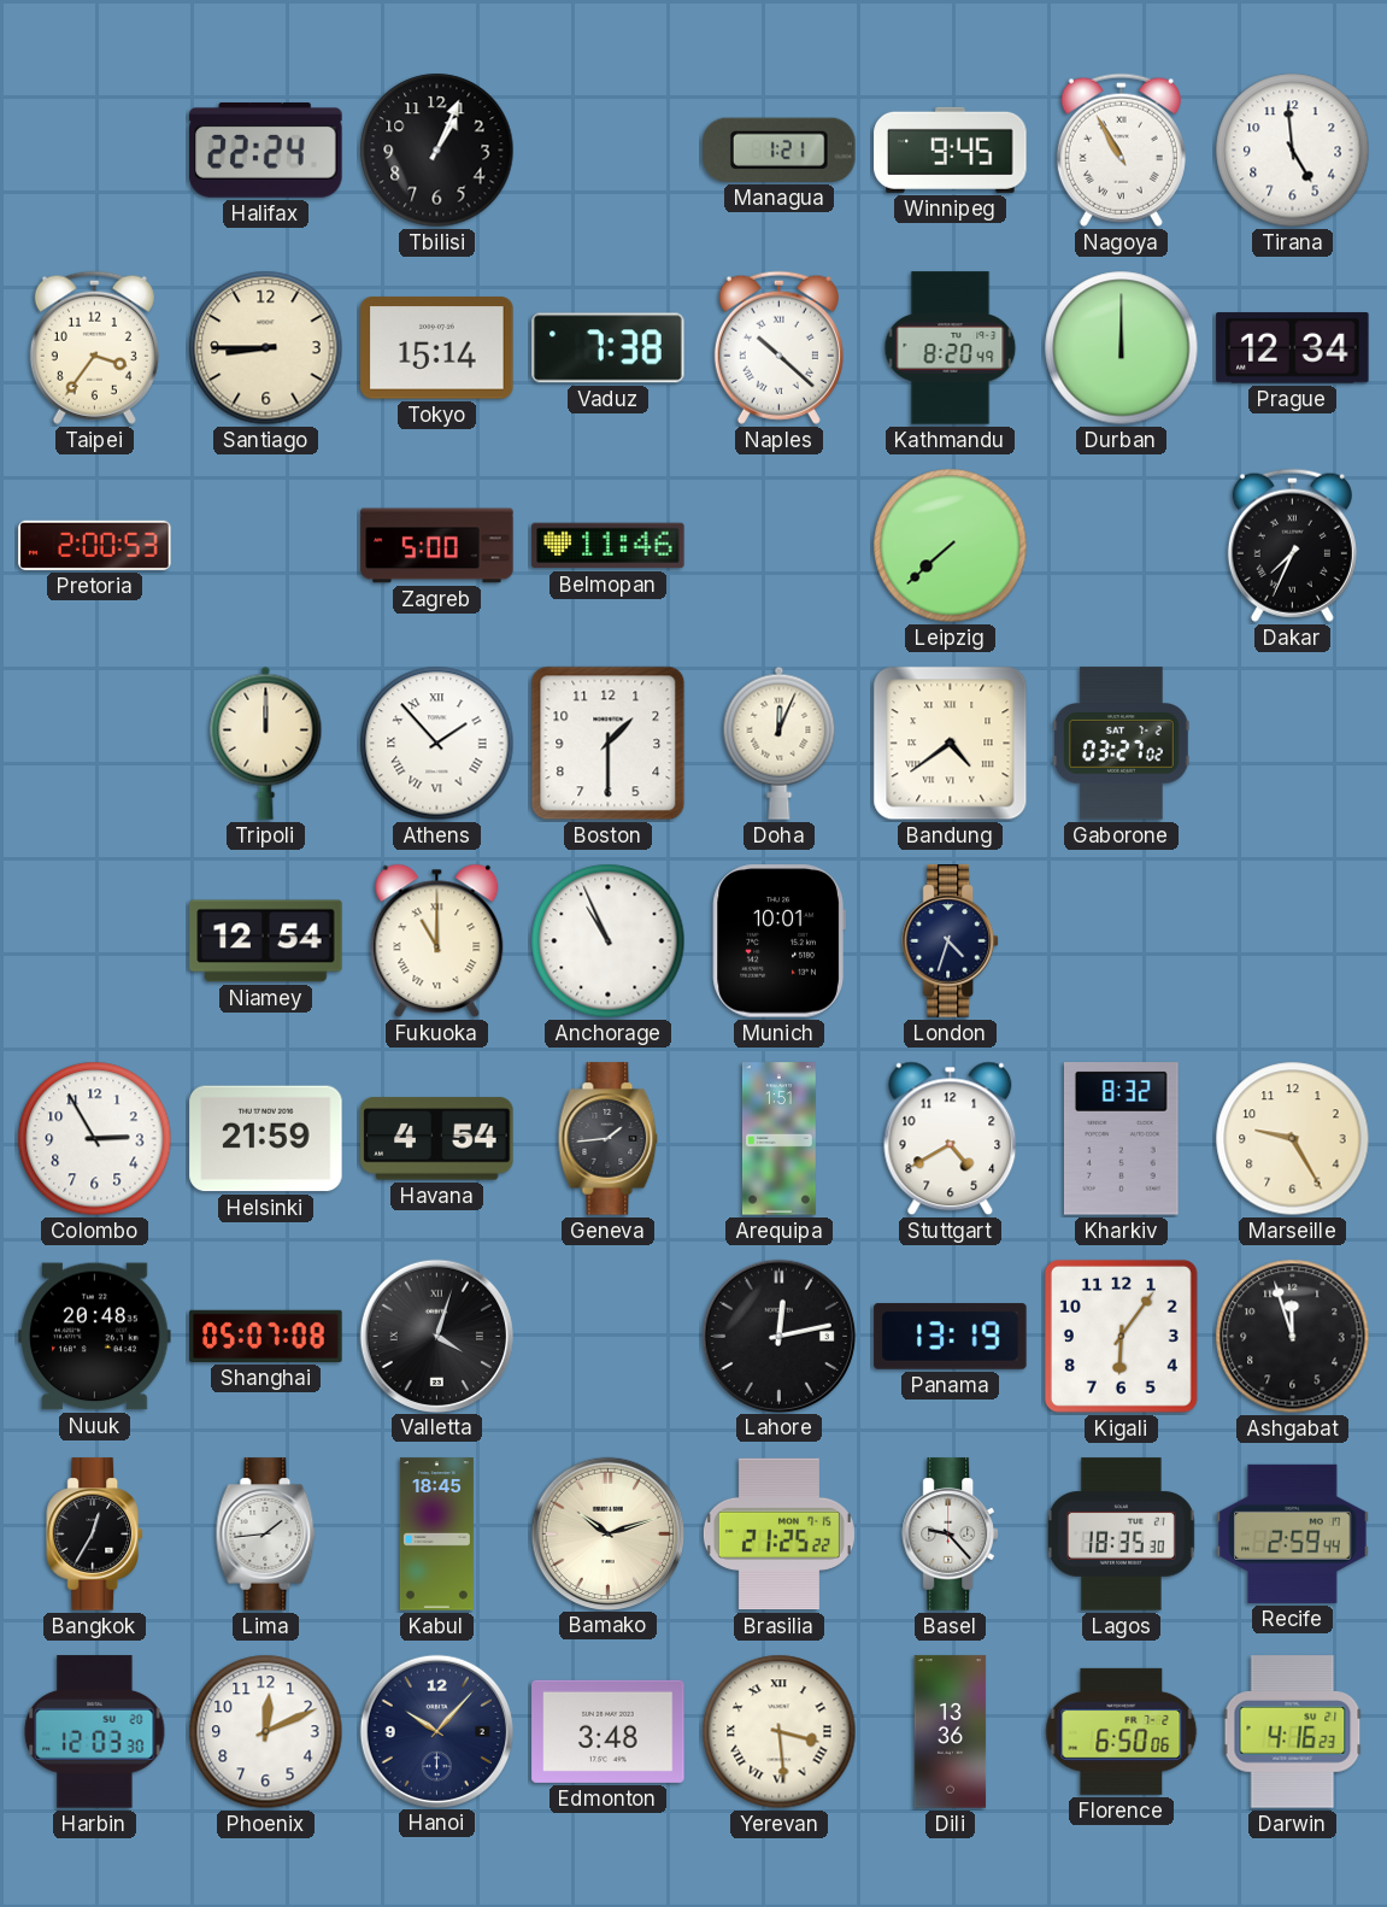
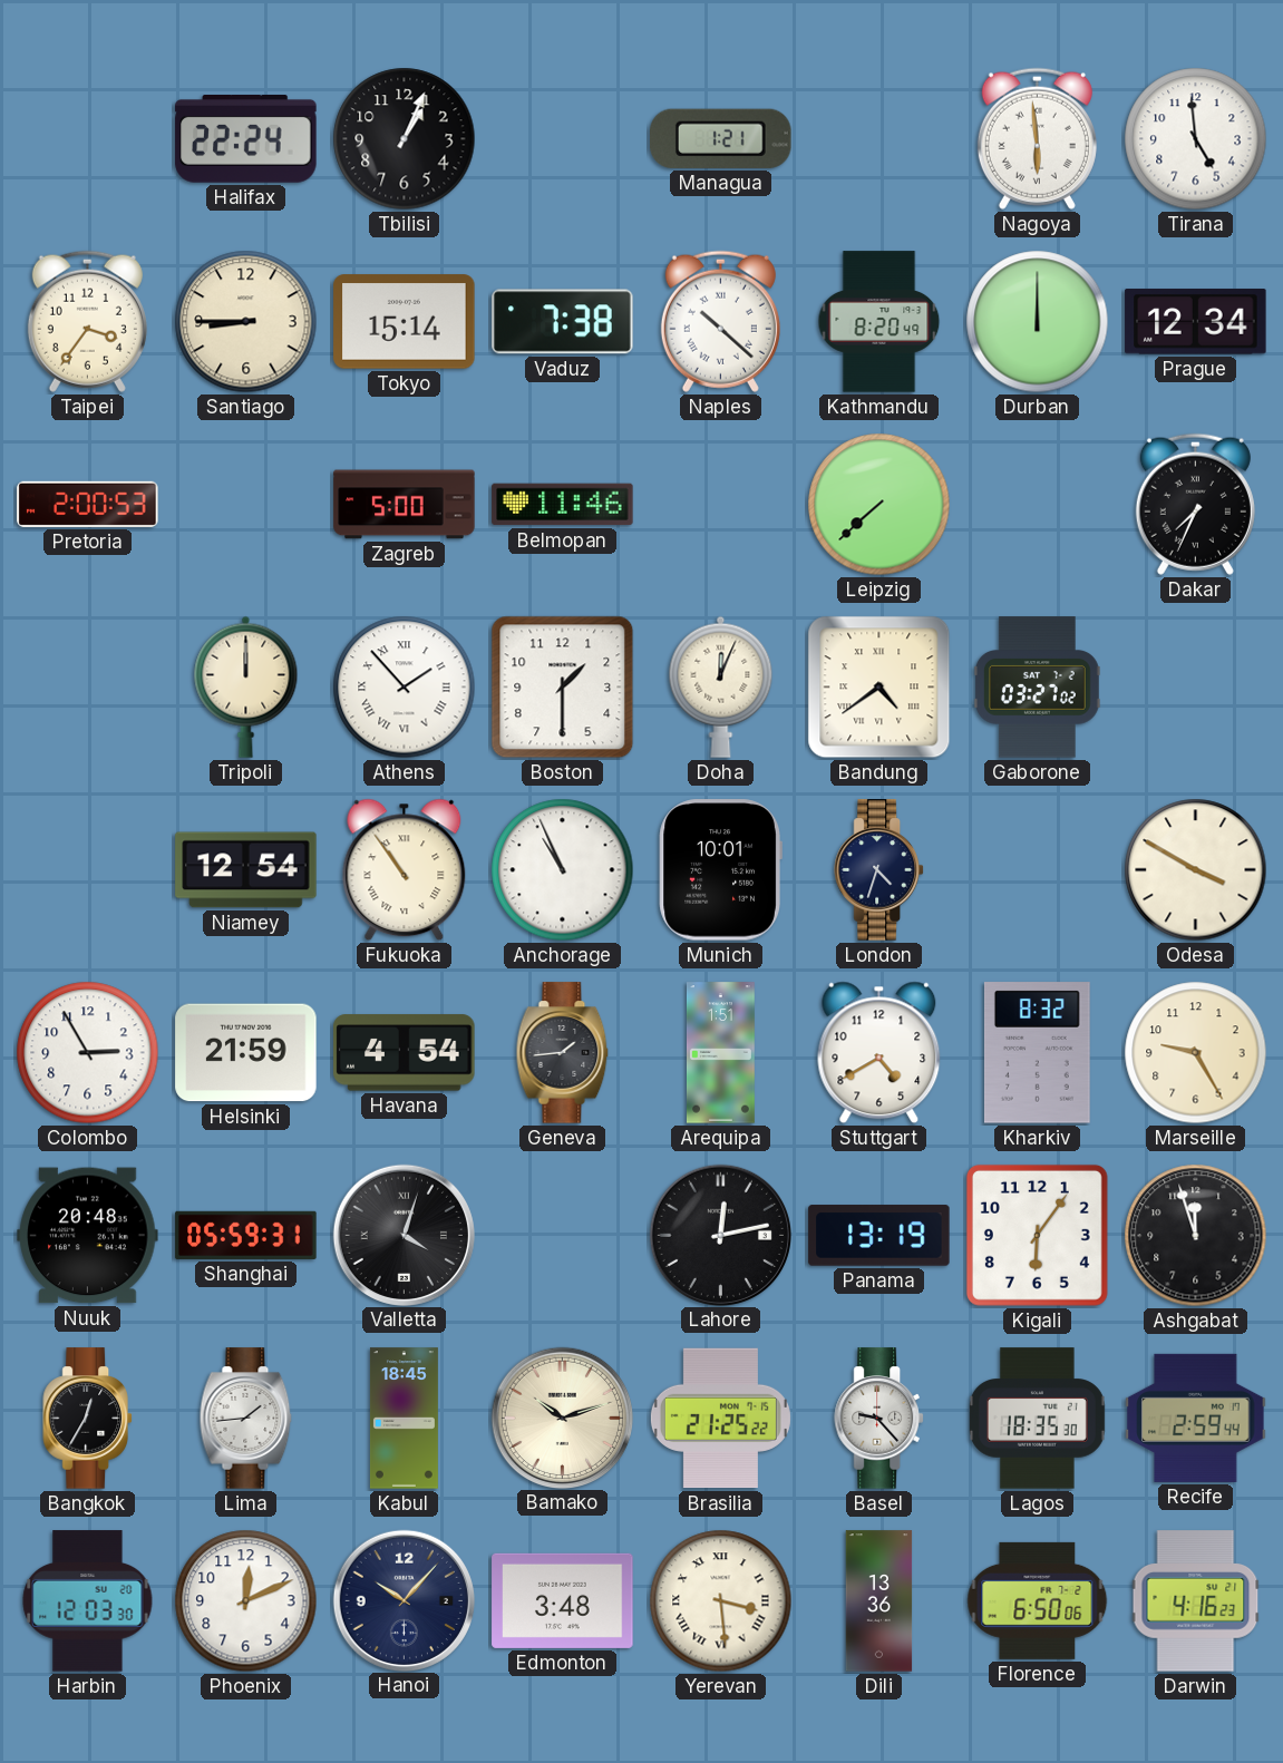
Winnipeg: 9:45 -> none
Nagoya: 10:55 -> 5:59
Fukuoka: 11:00 -> 10:54
Odesa: none -> 3:50
Shanghai: 05:07 -> 05:59
